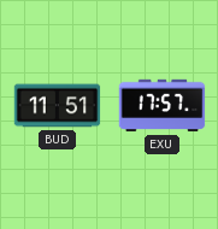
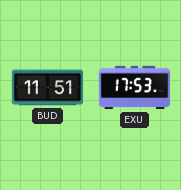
EXU: 17:57 -> 17:53
